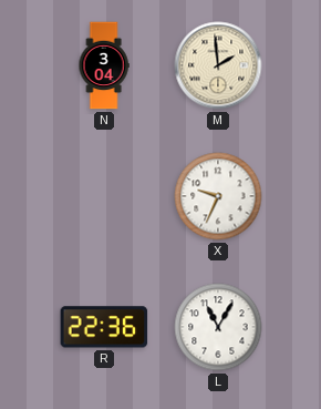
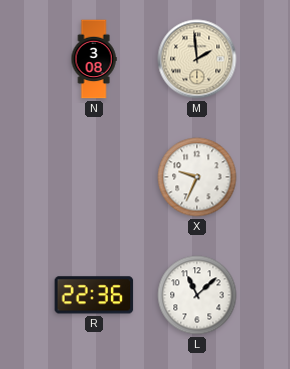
N: 3:04 -> 3:08
L: 11:05 -> 11:08
